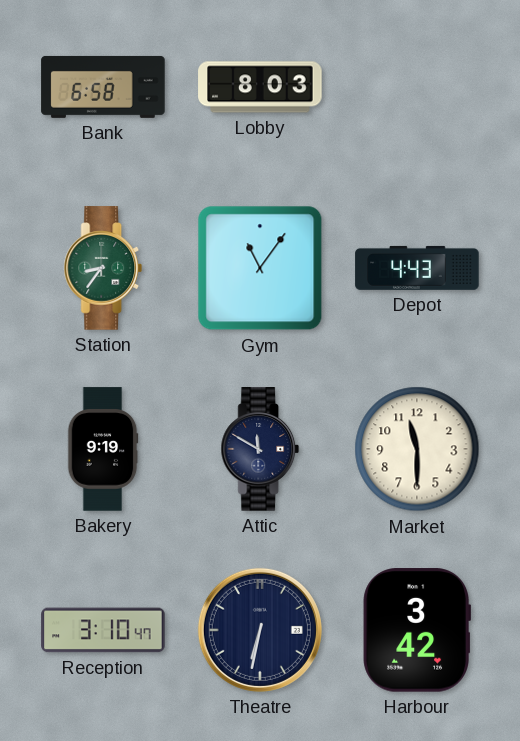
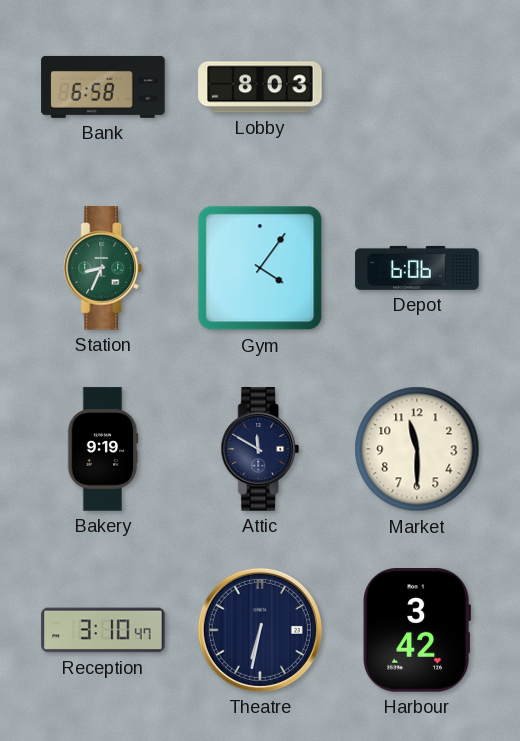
Station: 8:36 -> 8:34
Gym: 11:06 -> 4:06
Depot: 4:43 -> 6:06
